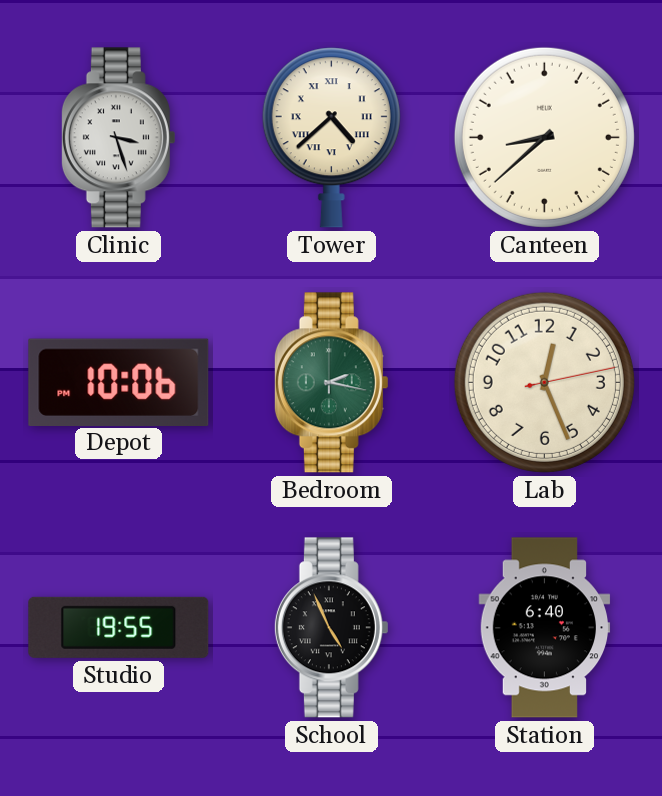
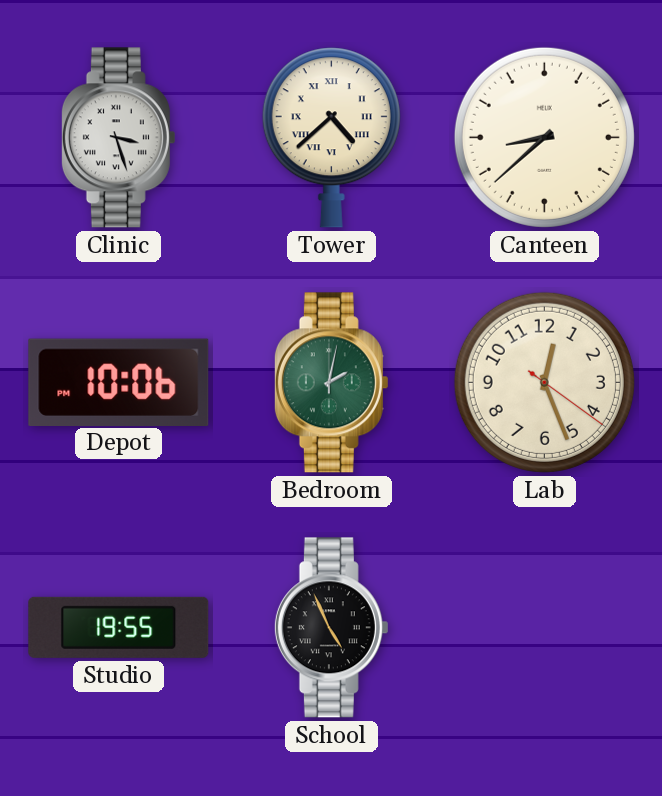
Bedroom: 2:17 -> 2:02
Lab: 12:26:13 -> 12:26:21
Station: 6:40 -> none
